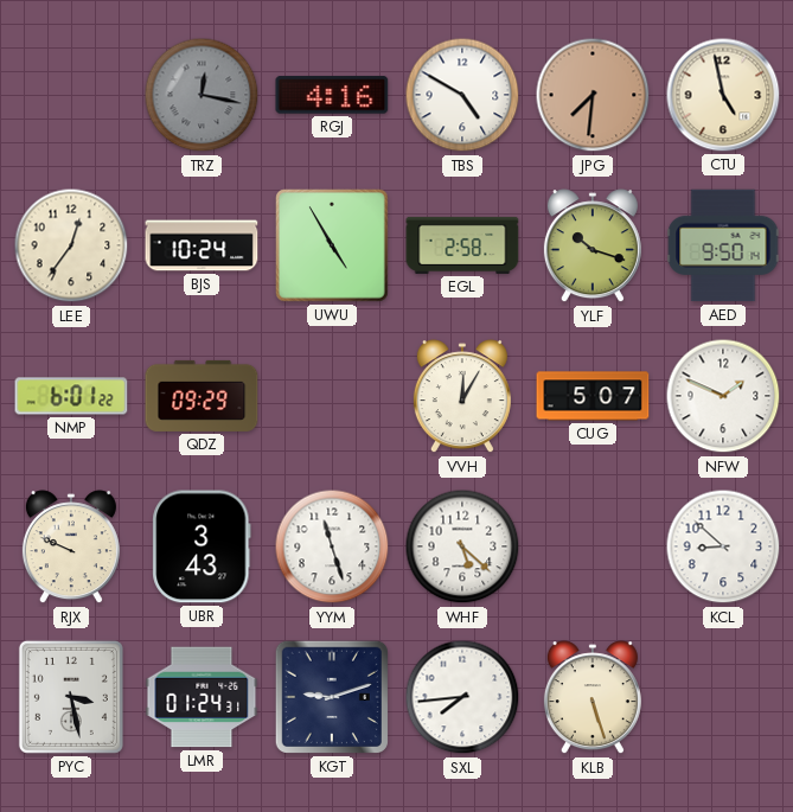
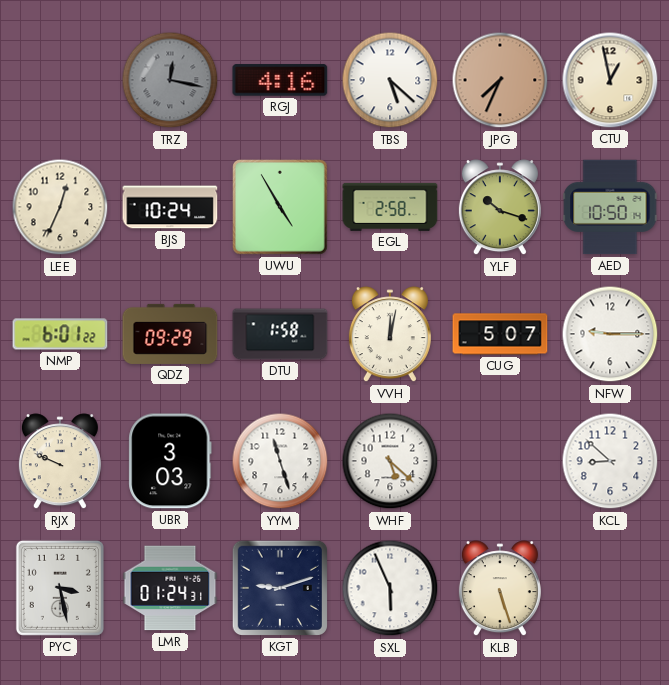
TBS: 4:50 -> 5:22
JPG: 7:31 -> 7:34
CTU: 4:58 -> 12:58
LEE: 12:36 -> 12:34
AED: 9:50 -> 10:50
DTU: none -> 1:58
VVH: 12:05 -> 12:02
NFW: 1:49 -> 9:15
UBR: 3:43 -> 3:03
SXL: 7:44 -> 5:56
